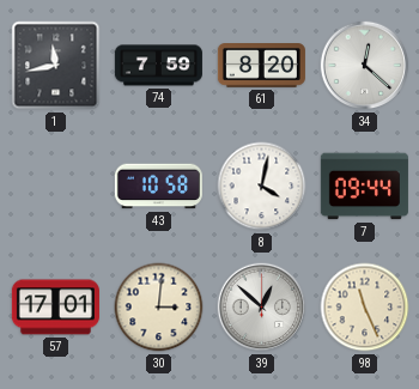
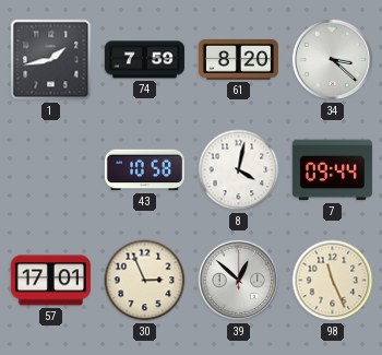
1: 11:43 -> 1:43
34: 12:22 -> 3:22
30: 3:01 -> 2:56
